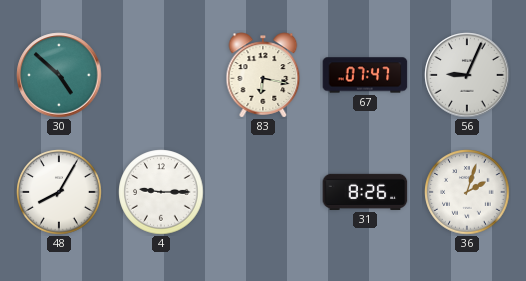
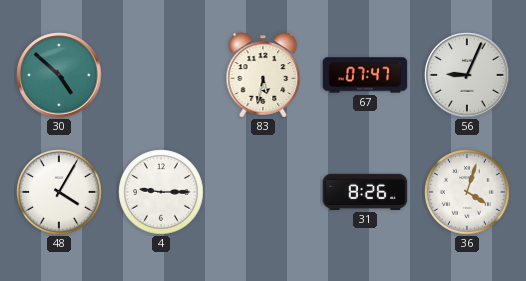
83: 6:17 -> 5:32
48: 8:05 -> 4:05
36: 2:03 -> 4:03
